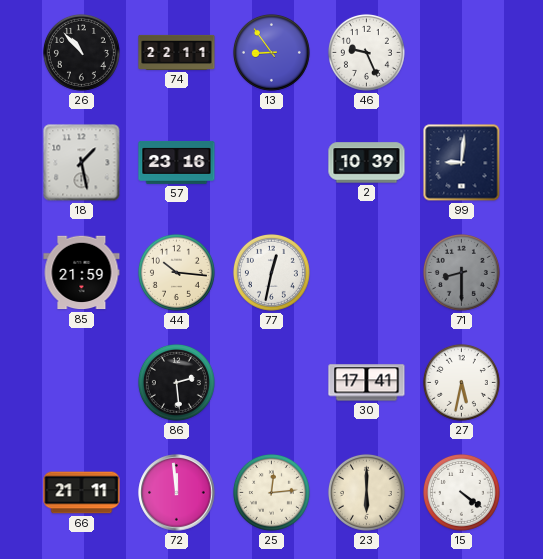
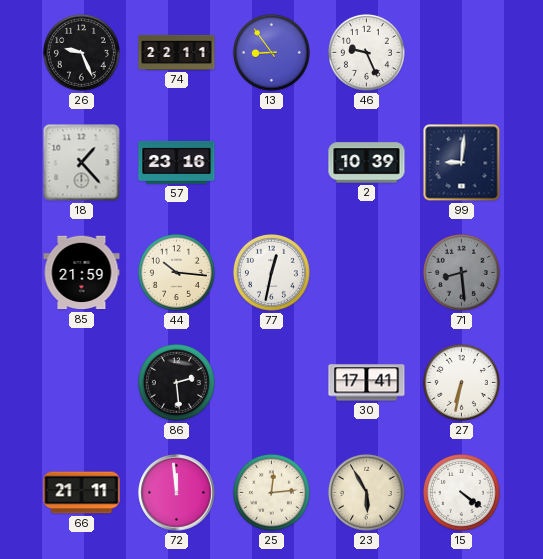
26: 10:53 -> 9:26
18: 1:28 -> 1:23
71: 8:30 -> 8:29
27: 5:32 -> 6:32
23: 6:00 -> 5:55
